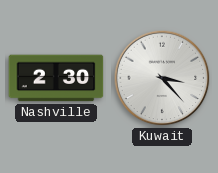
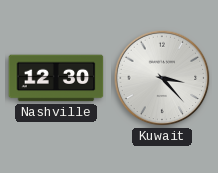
Nashville: 2:30 -> 12:30
